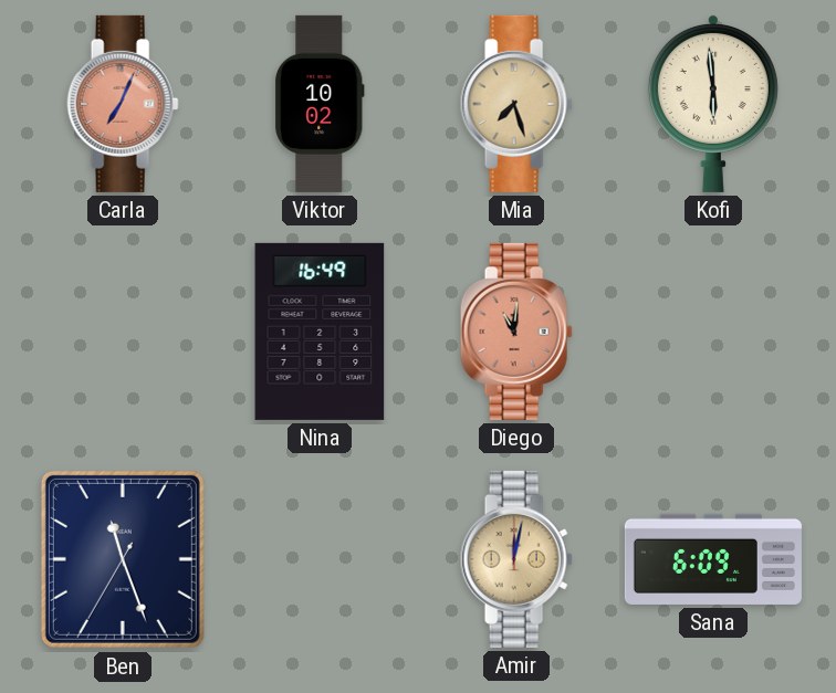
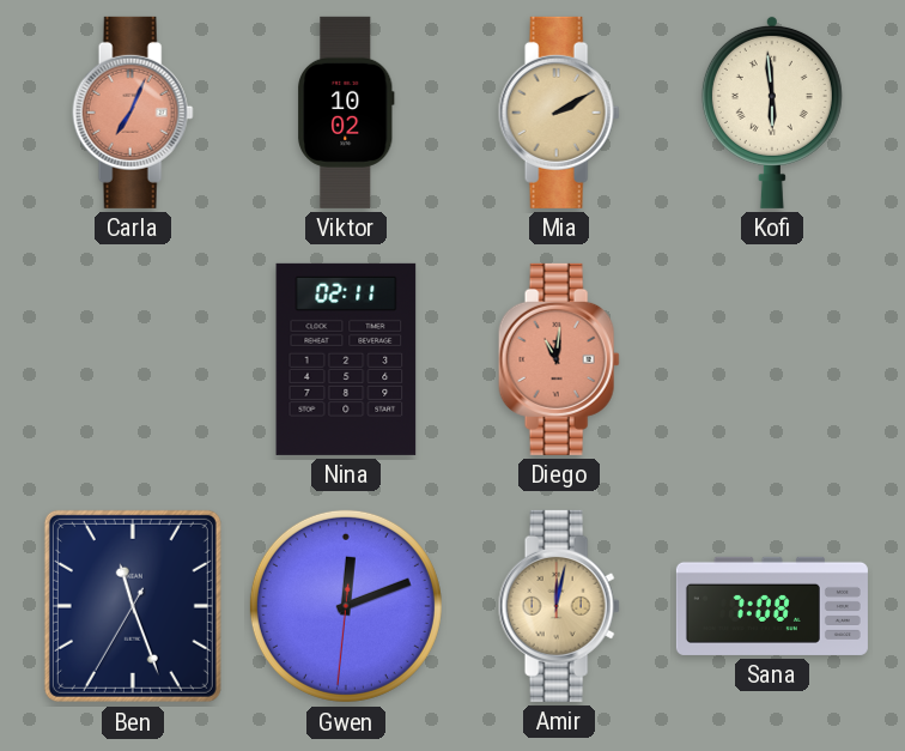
Mia: 7:27 -> 2:10
Nina: 16:49 -> 02:11
Gwen: none -> 12:11
Sana: 6:09 -> 7:08
